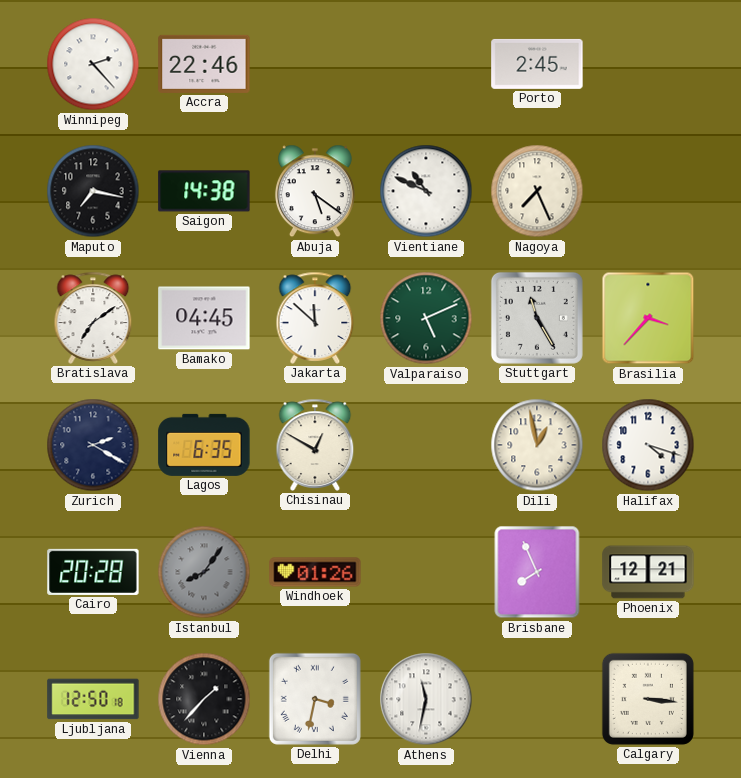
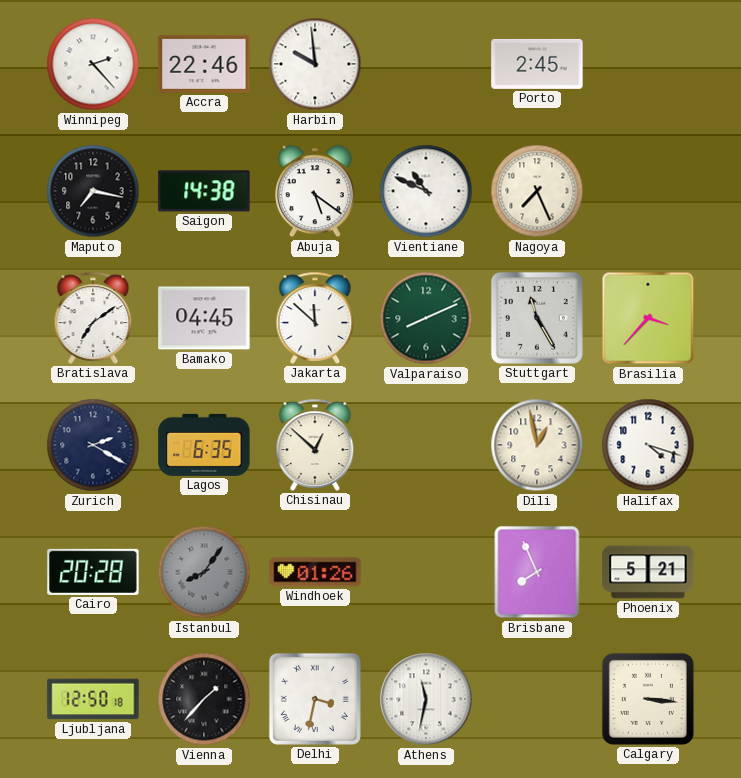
Harbin: none -> 9:59
Valparaiso: 5:11 -> 8:11
Chisinau: 12:50 -> 12:52
Phoenix: 12:21 -> 5:21
